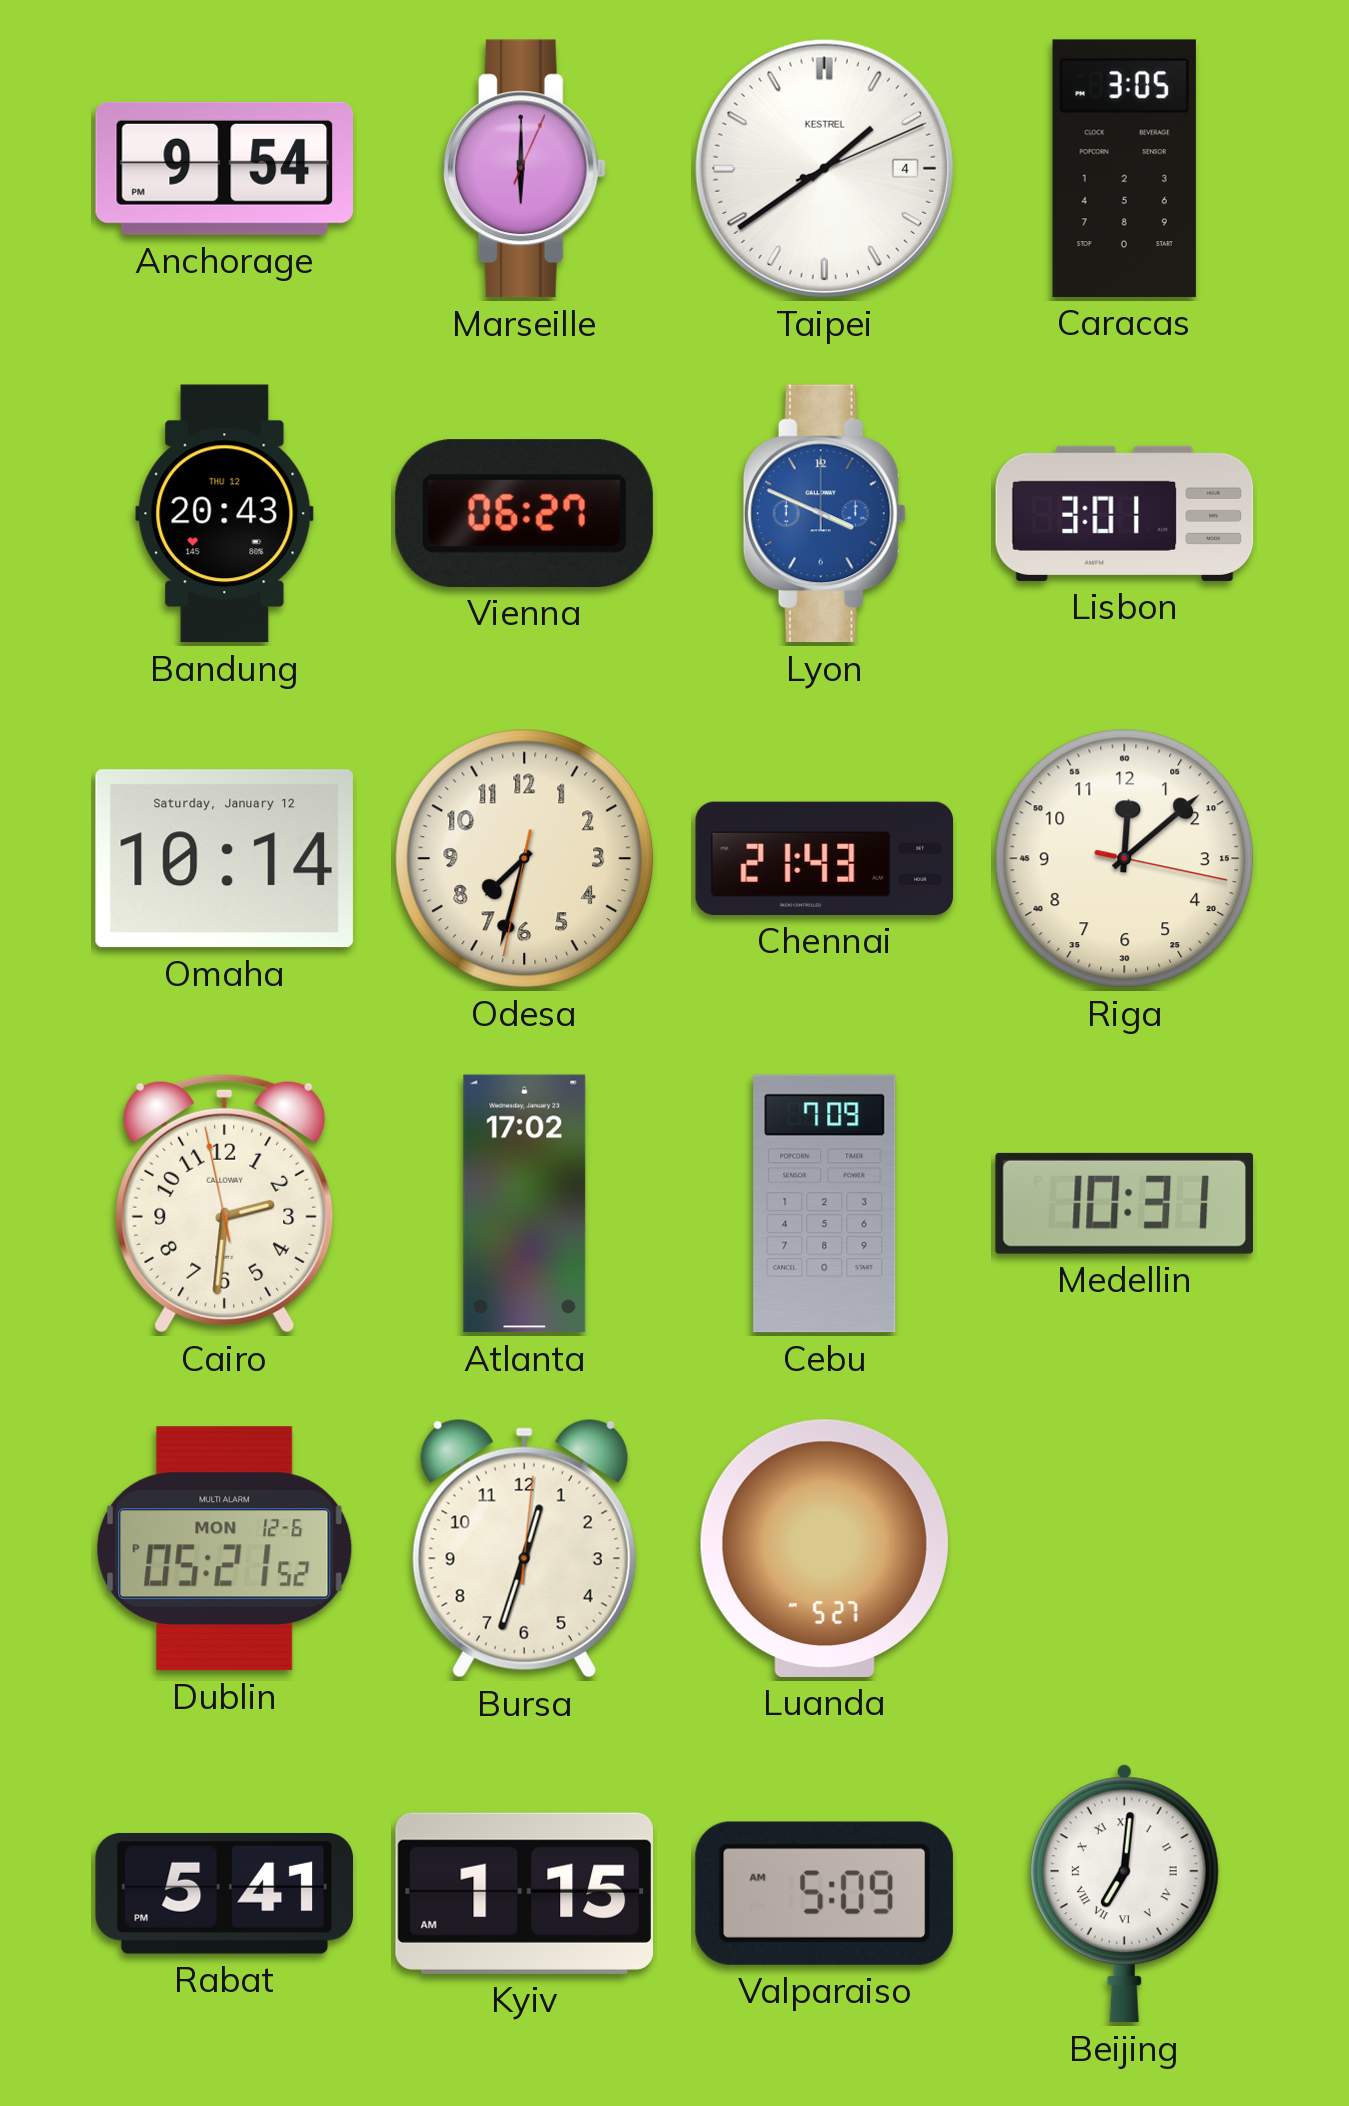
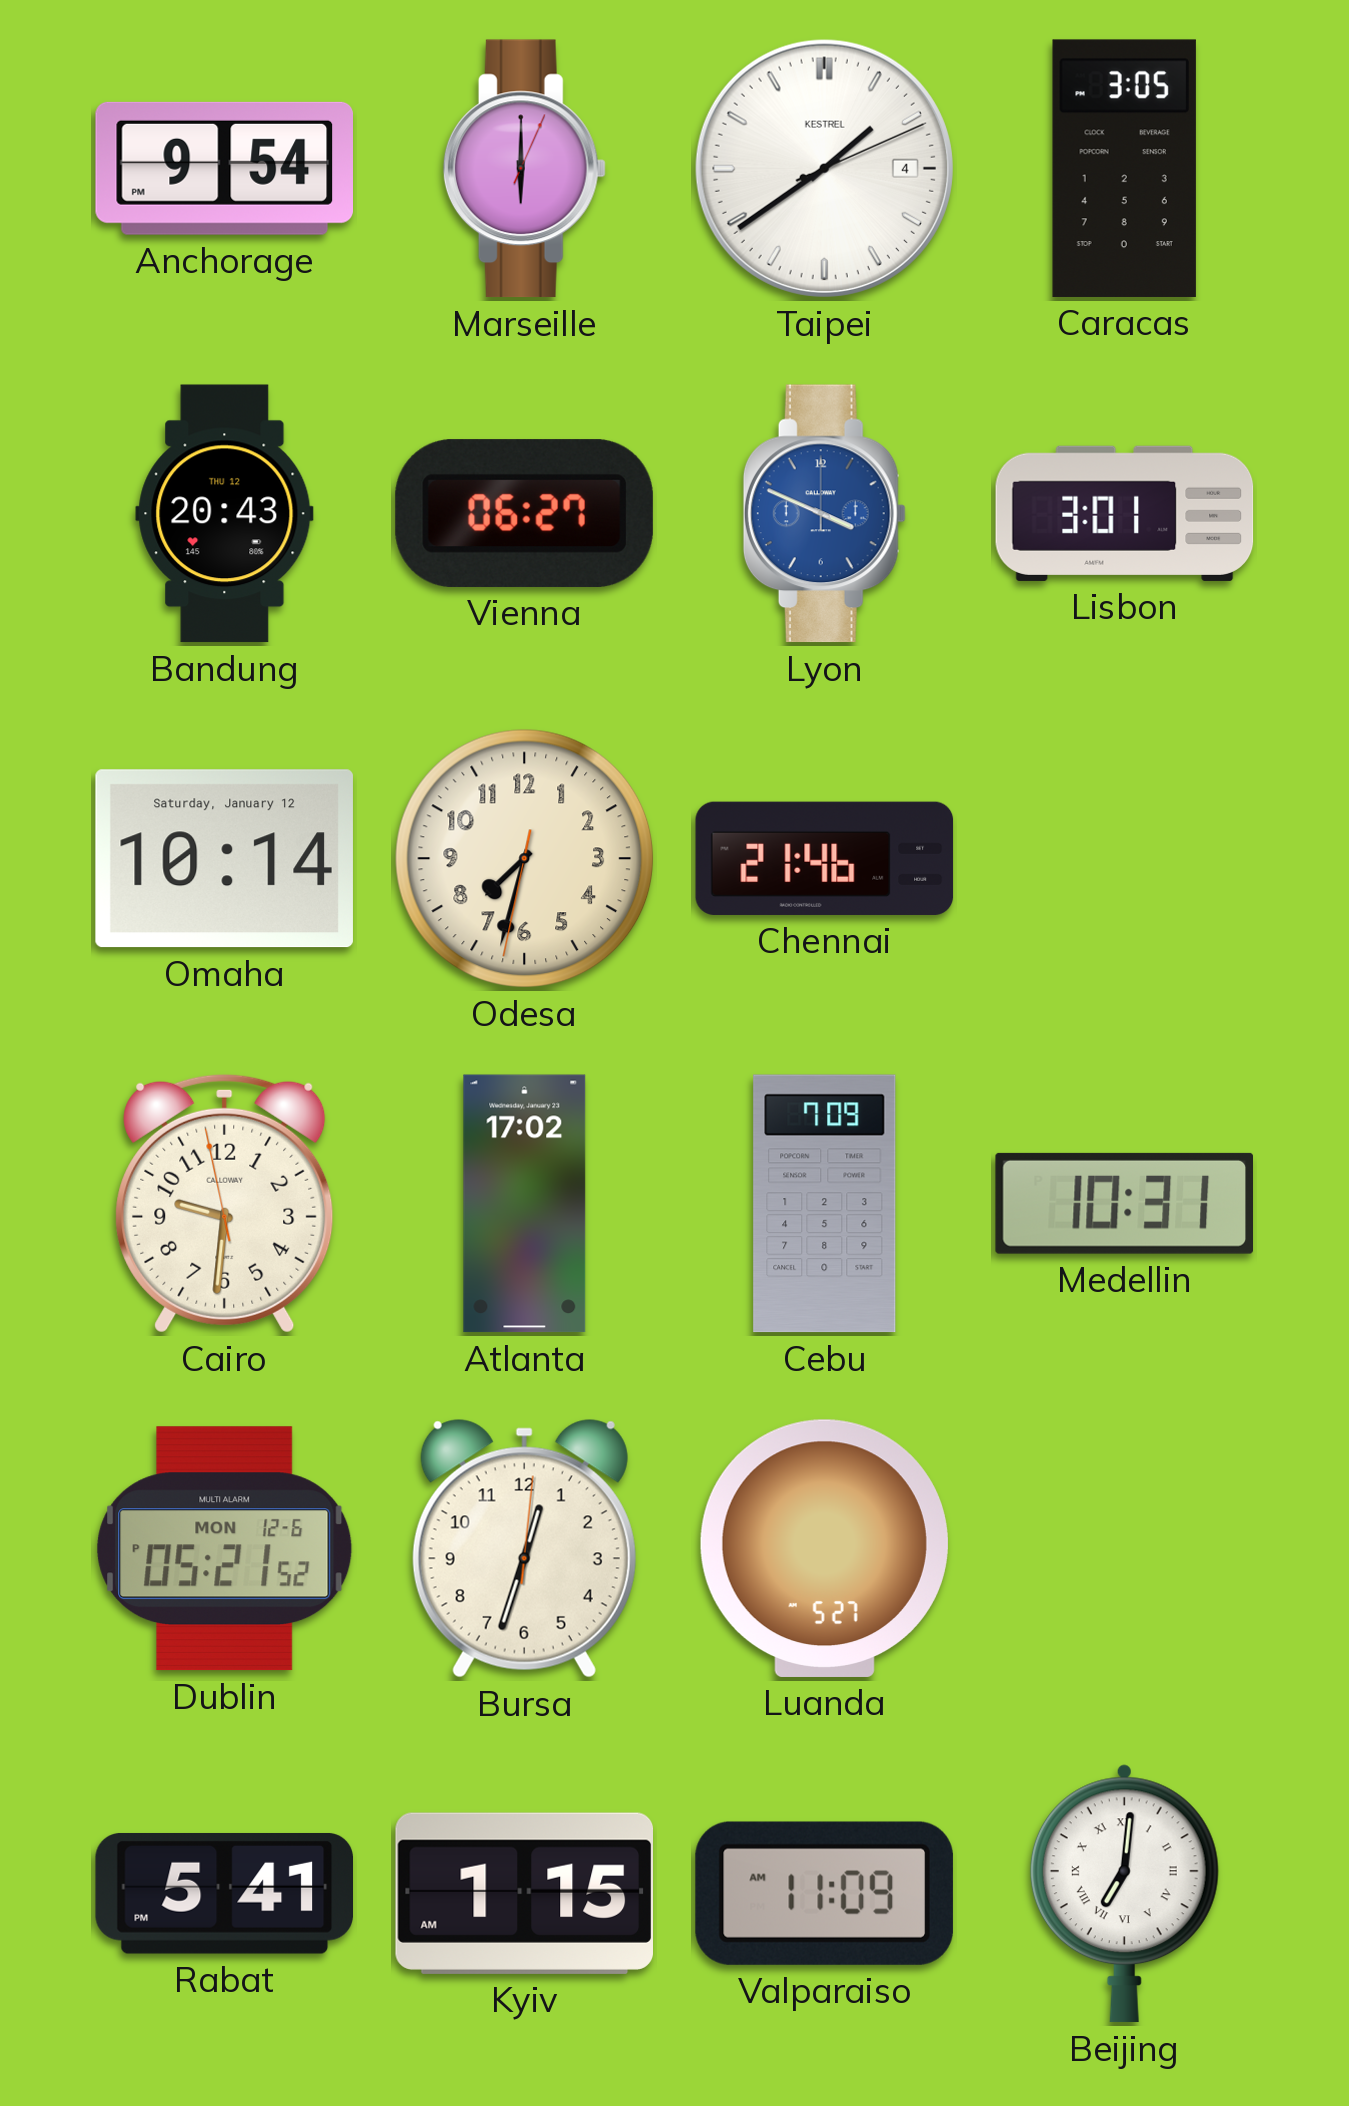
Chennai: 21:43 -> 21:46
Riga: 12:08 -> none
Cairo: 2:30 -> 9:30
Valparaiso: 5:09 -> 11:09
